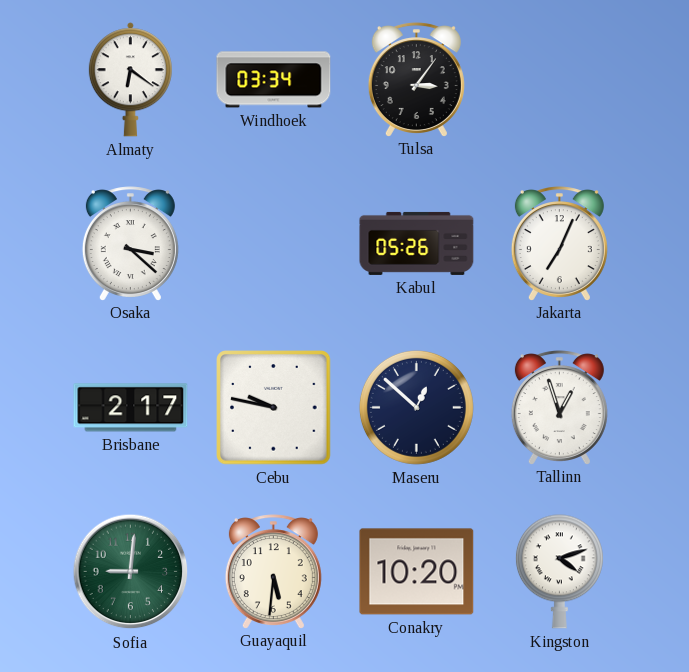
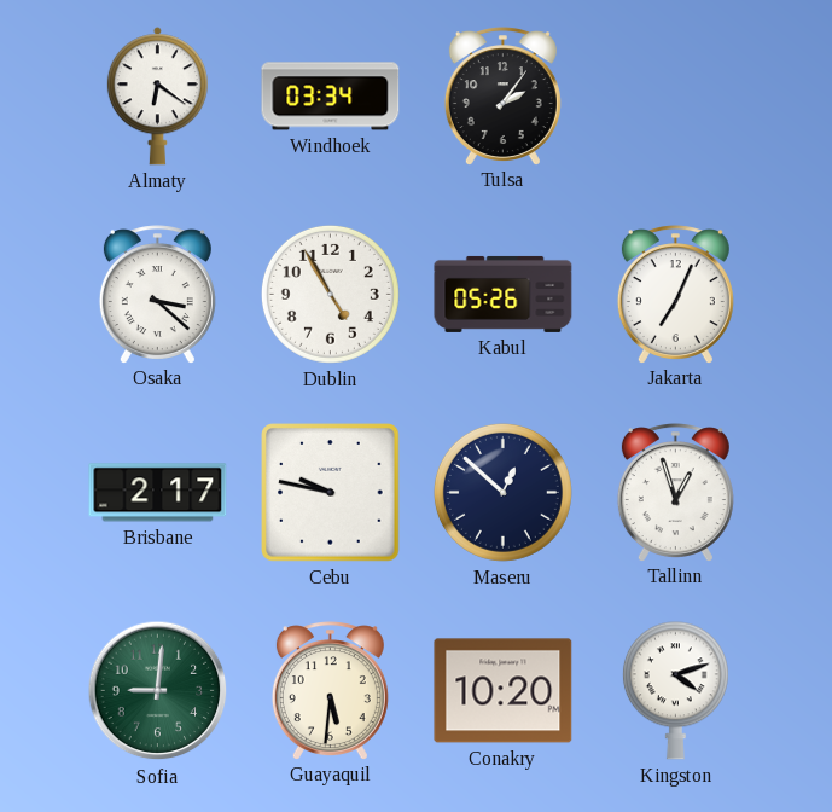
Tulsa: 3:06 -> 2:06
Dublin: none -> 4:55
